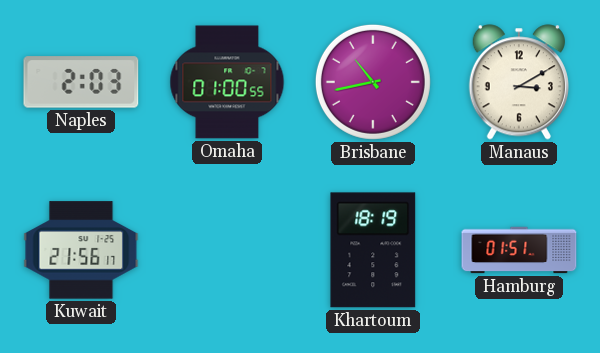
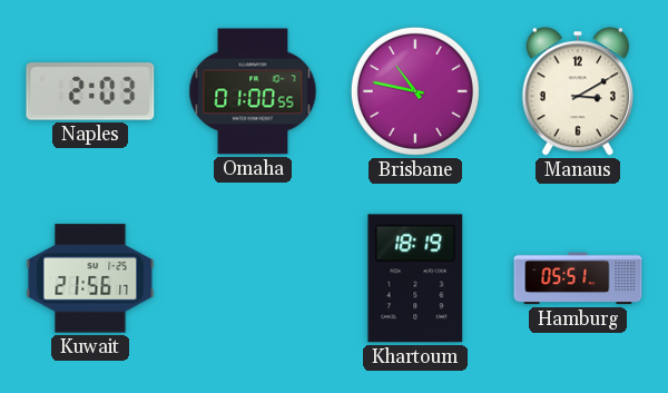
Brisbane: 10:43 -> 10:47
Hamburg: 01:51 -> 05:51
